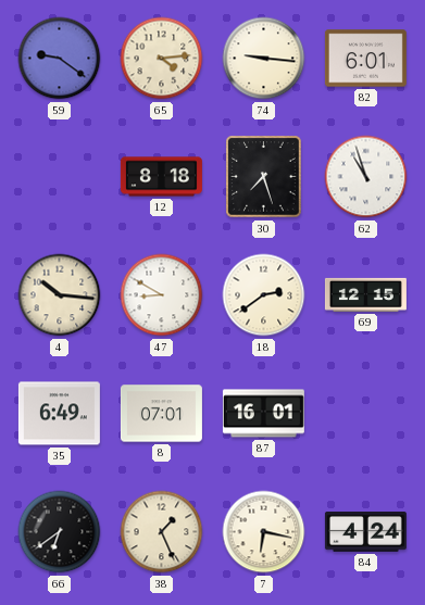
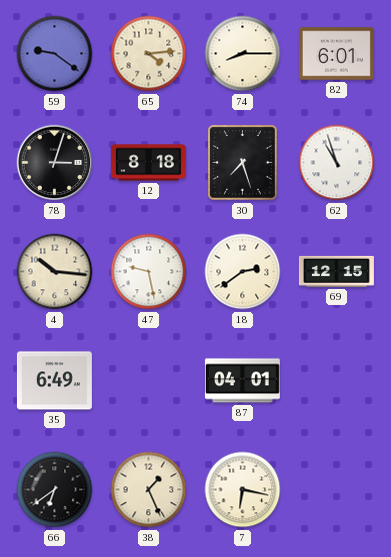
74: 9:16 -> 8:15
78: none -> 3:03
47: 8:50 -> 9:28
8: 07:01 -> none
87: 16:01 -> 04:01
84: 4:24 -> none
